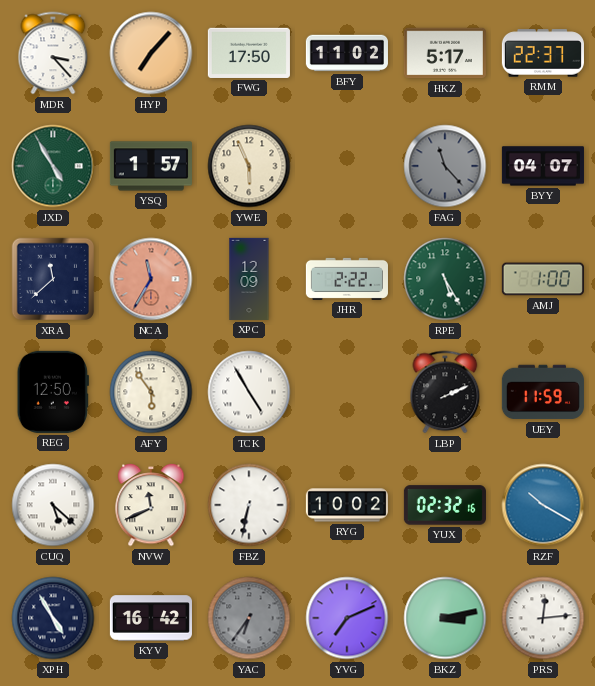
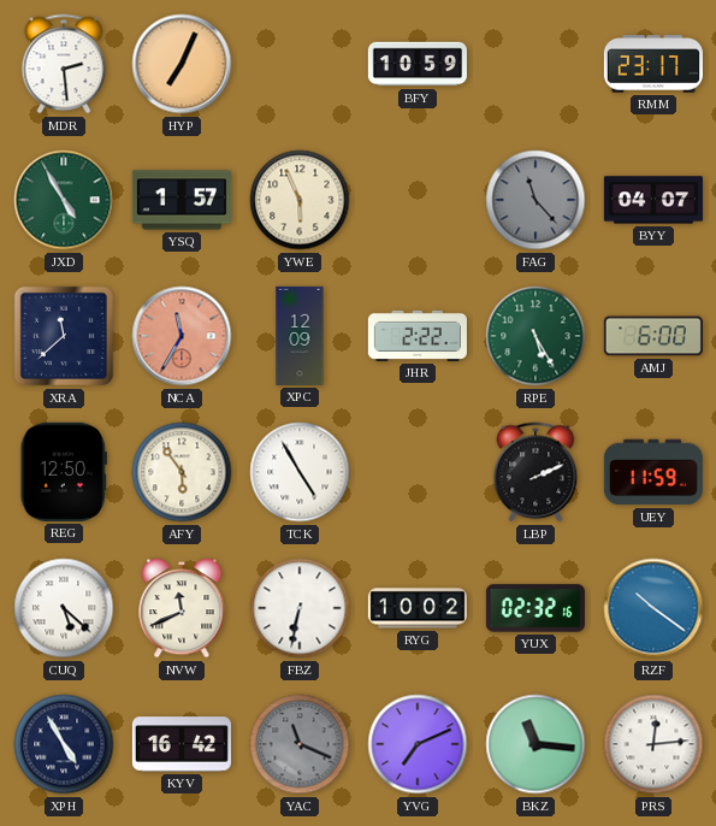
MDR: 3:23 -> 2:29
HYP: 7:07 -> 7:04
FWG: 17:50 -> none
BFY: 11:02 -> 10:59
HKZ: 5:17 -> none
RMM: 22:37 -> 23:17
AMJ: 1:00 -> 6:00
RZF: 10:20 -> 10:21
YAC: 6:36 -> 11:19
BKZ: 3:13 -> 11:16
